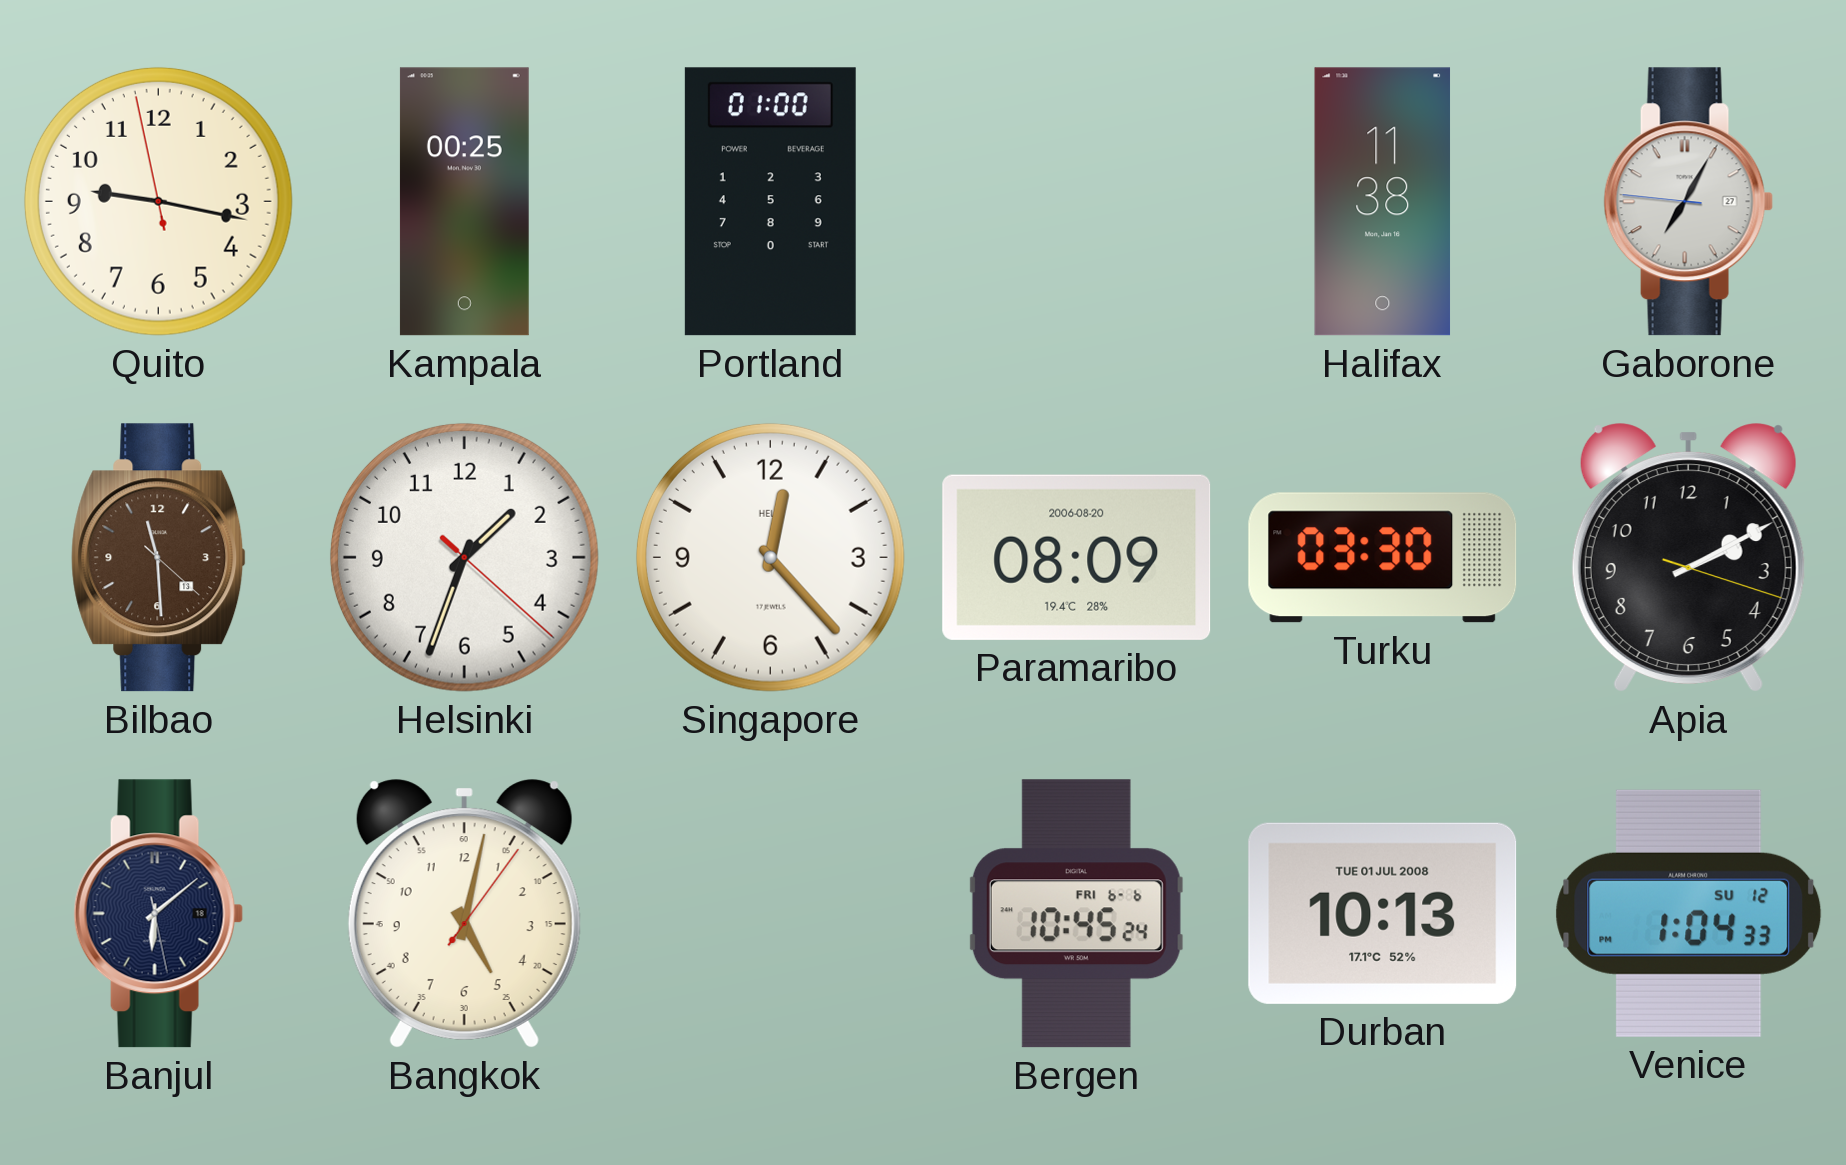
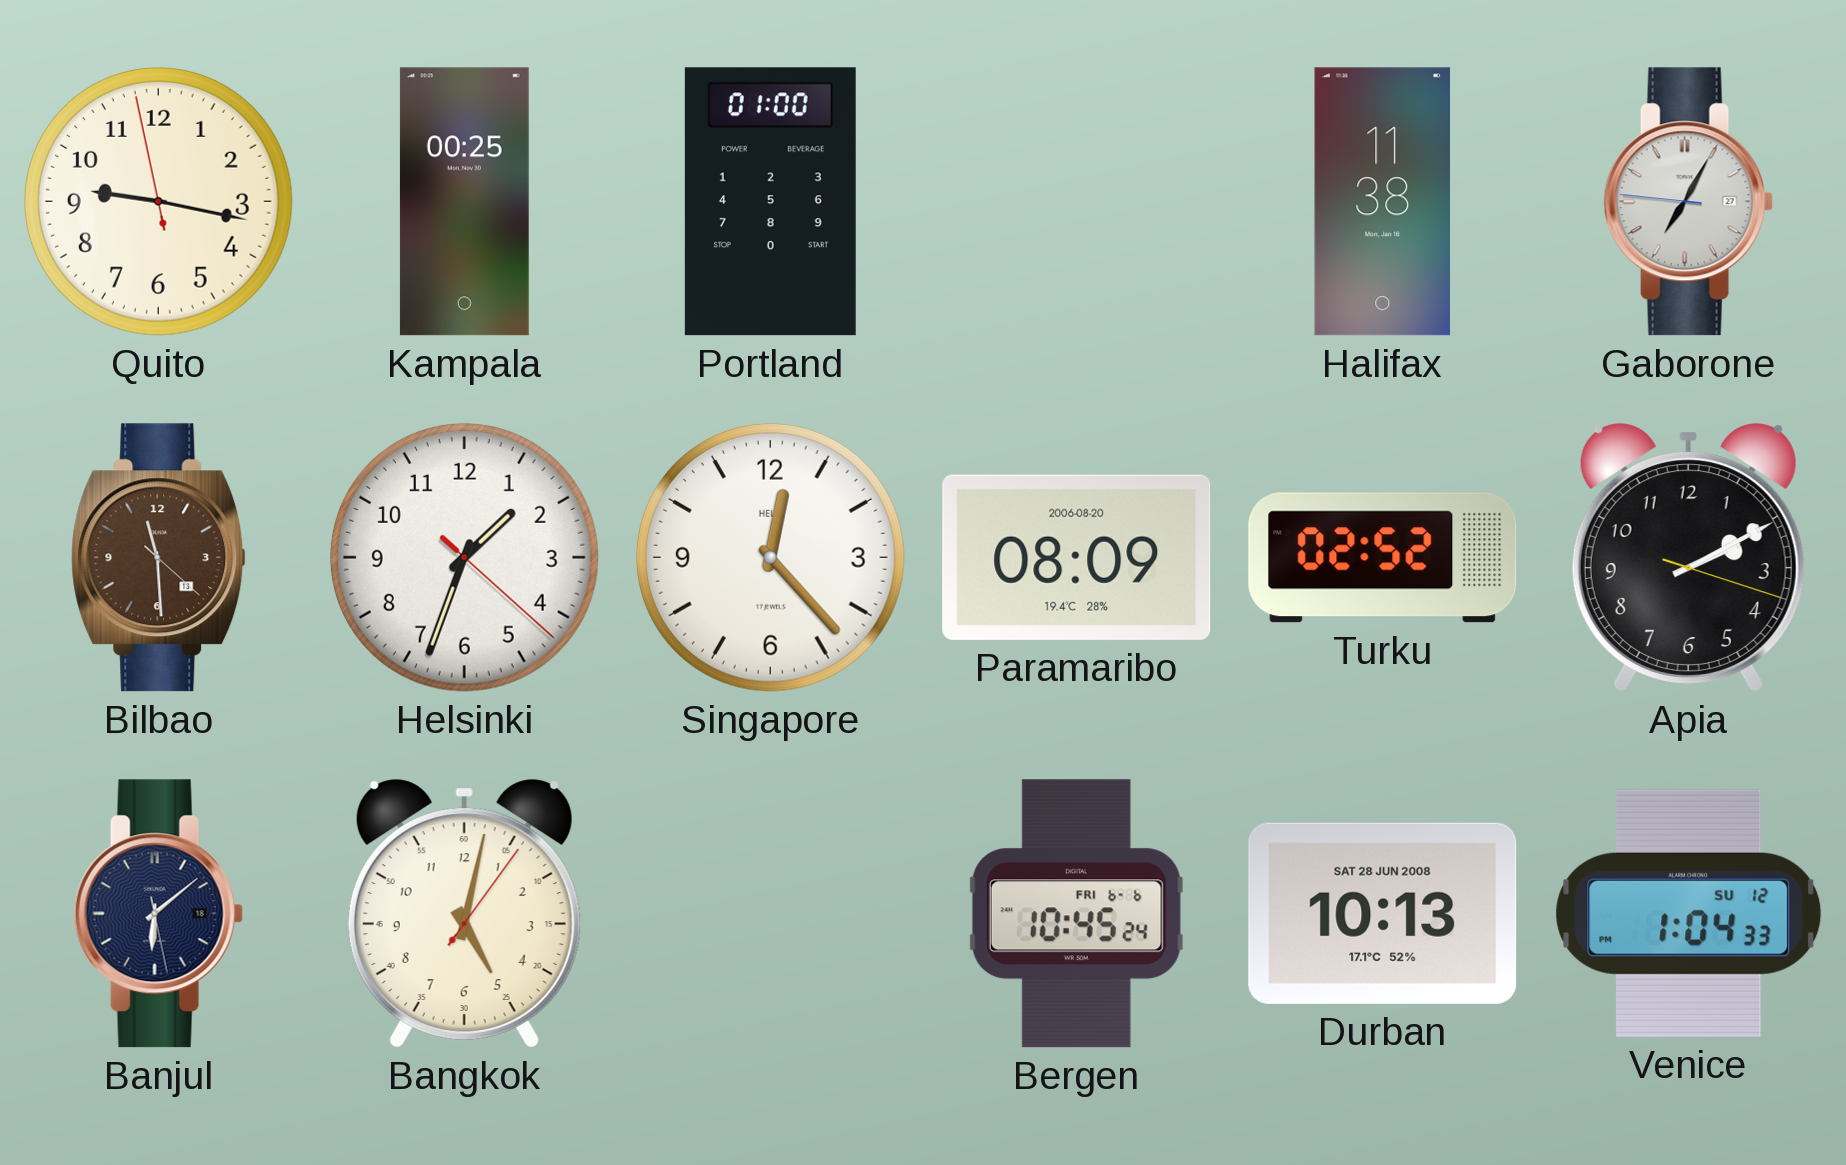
Turku: 03:30 -> 02:52
Durban date: TUE 01 JUL 2008 -> SAT 28 JUN 2008
